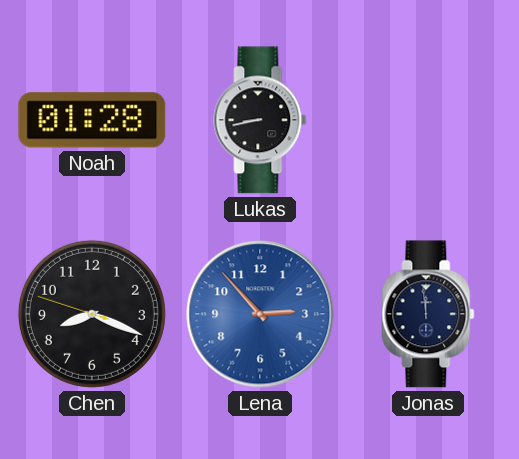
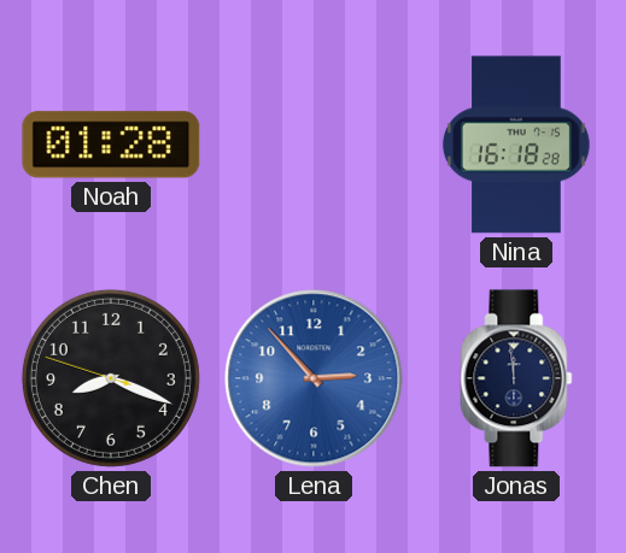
Lukas: 8:43 -> none
Nina: none -> 16:18
